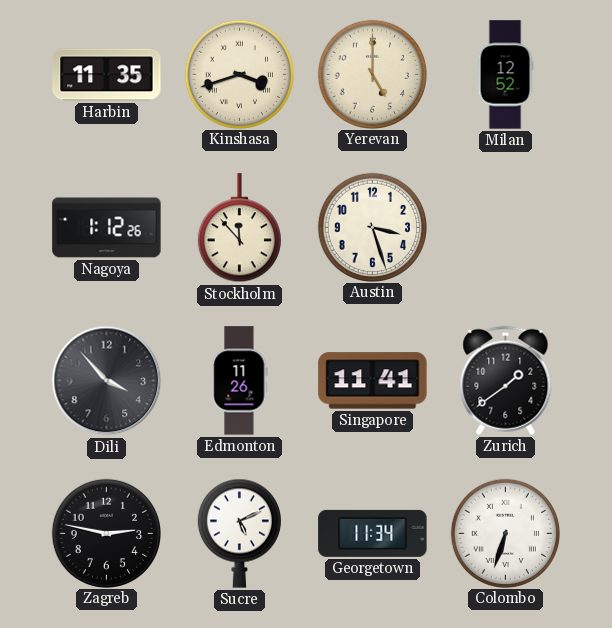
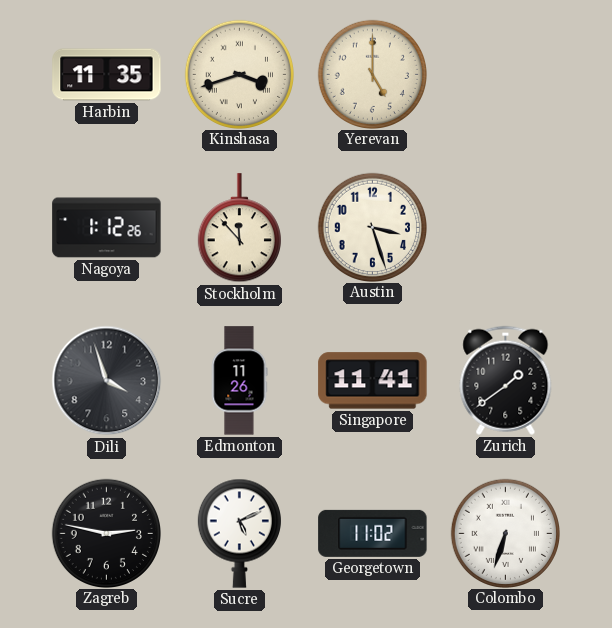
Milan: 12:52 -> none
Dili: 3:53 -> 3:57
Georgetown: 11:34 -> 11:02
